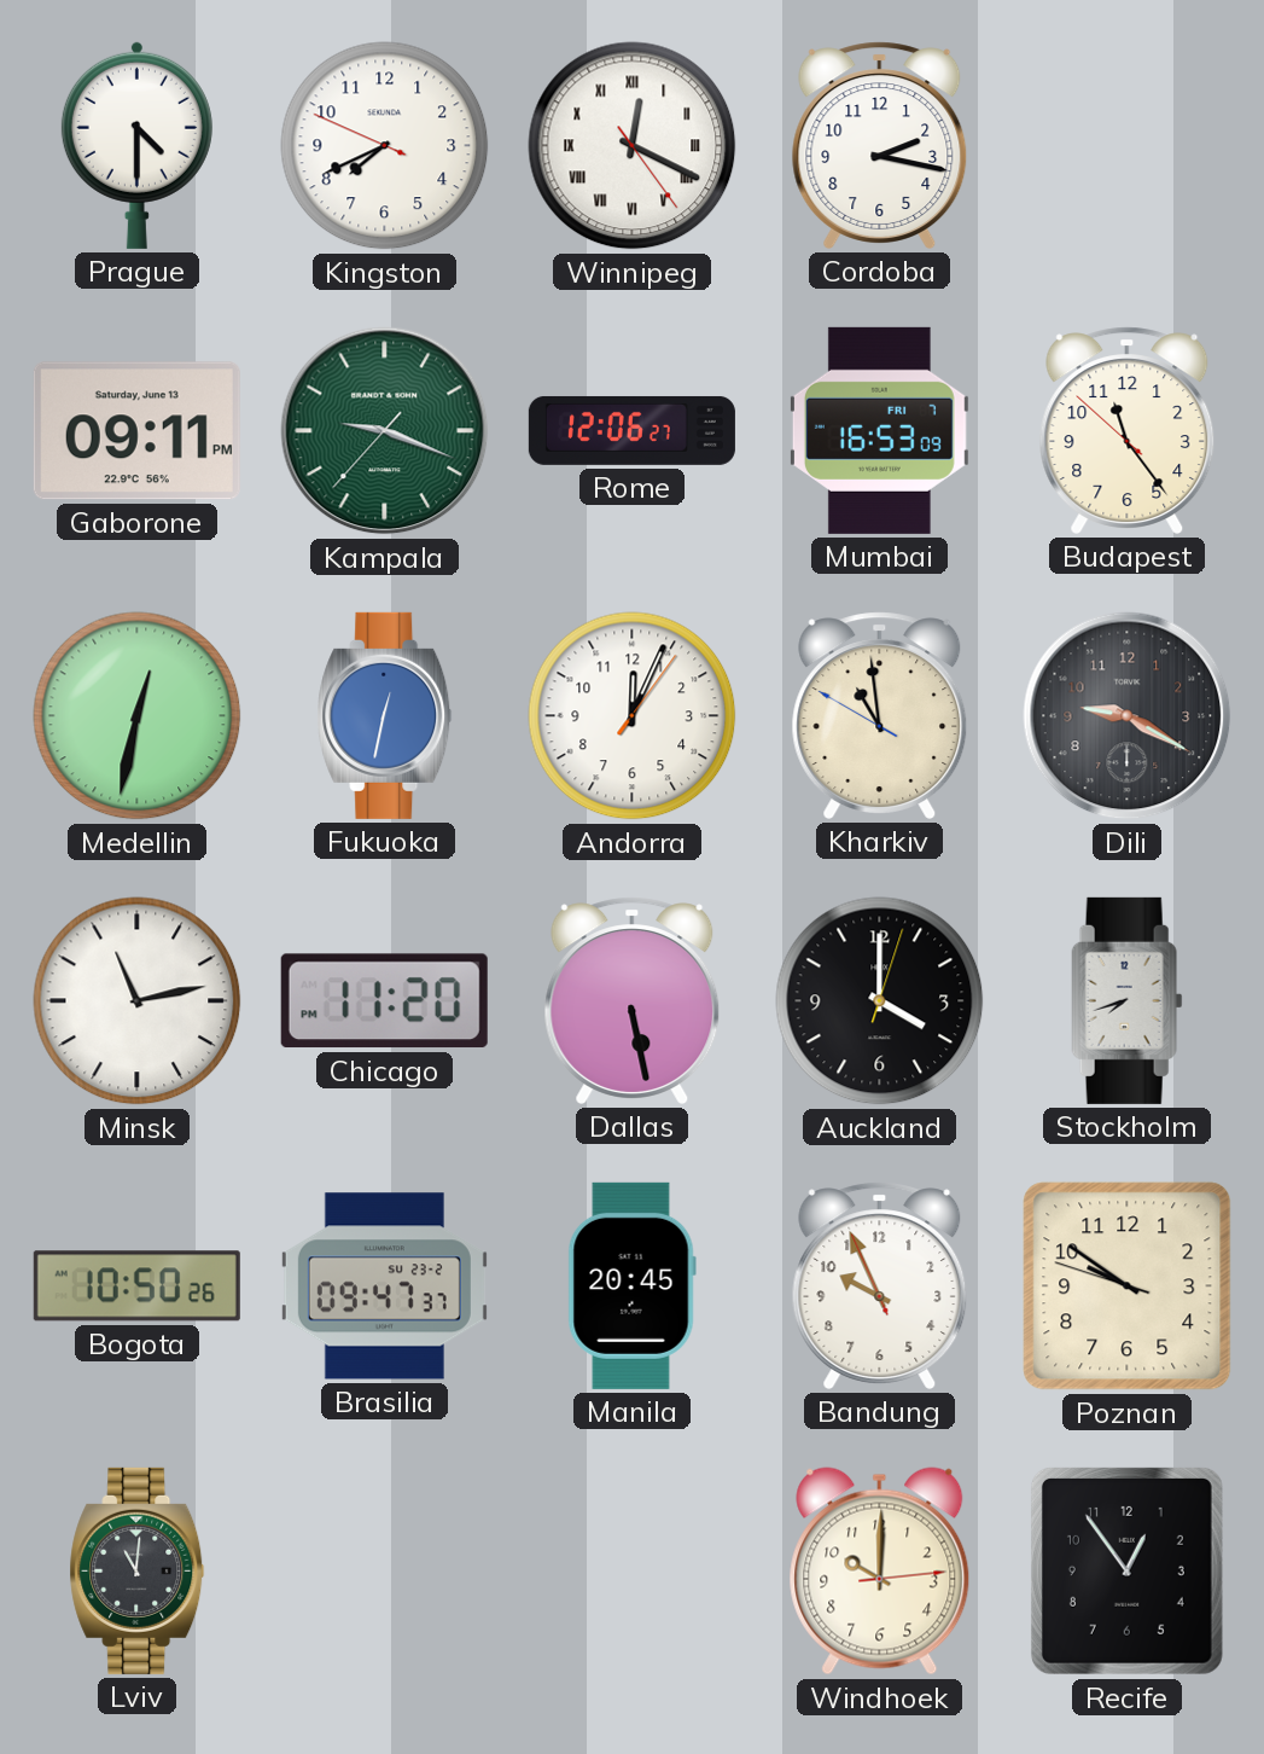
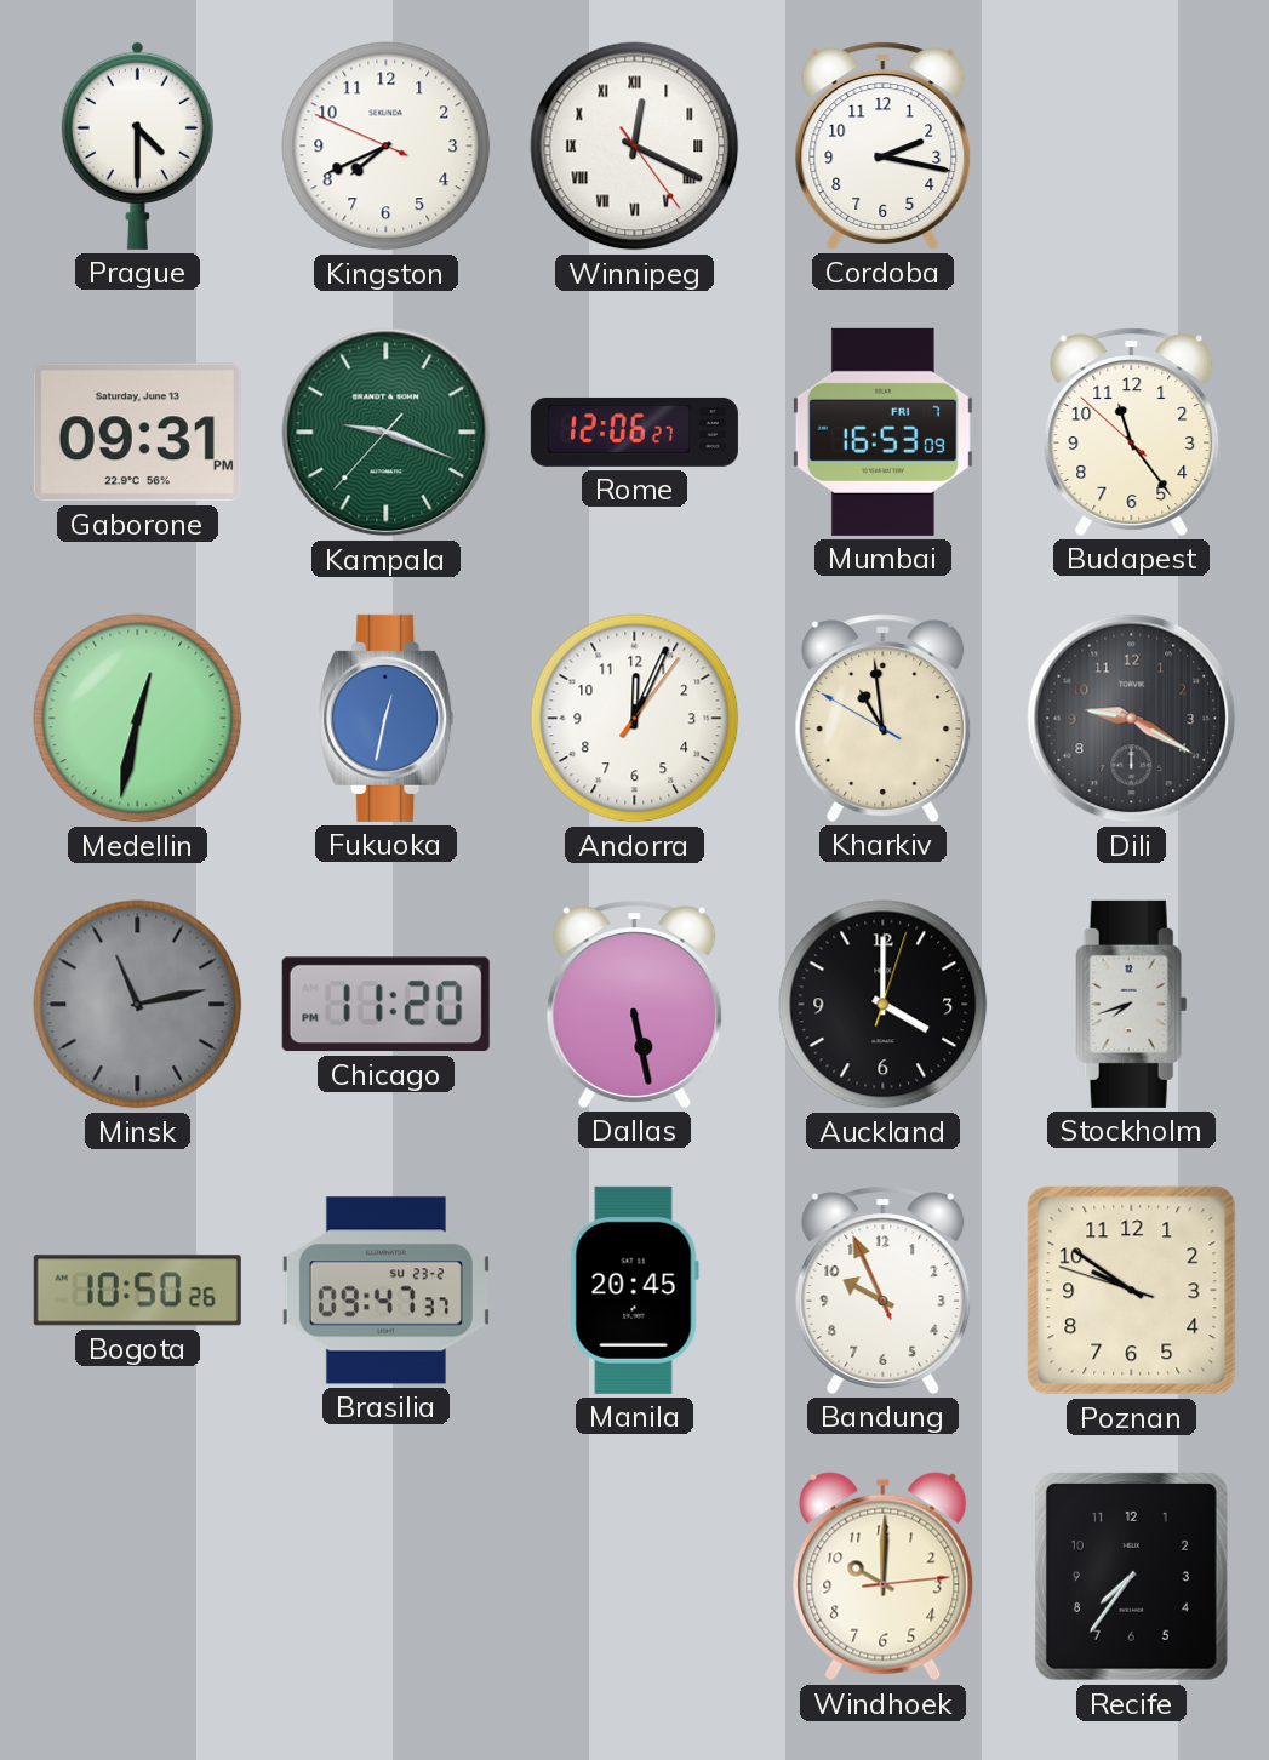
Gaborone: 09:11 -> 09:31
Minsk dial: white -> grey
Lviv: 11:01 -> none
Recife: 12:54 -> 7:36
